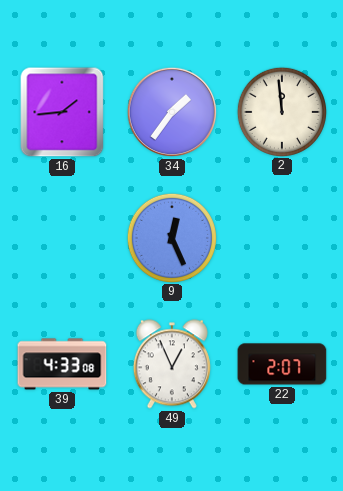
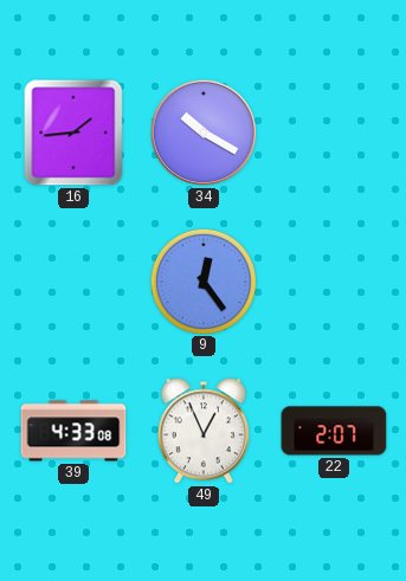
34: 1:36 -> 10:20
2: 11:59 -> none
9: 12:26 -> 12:24
